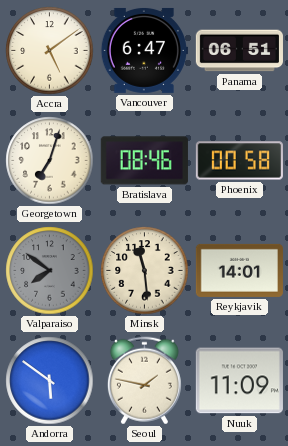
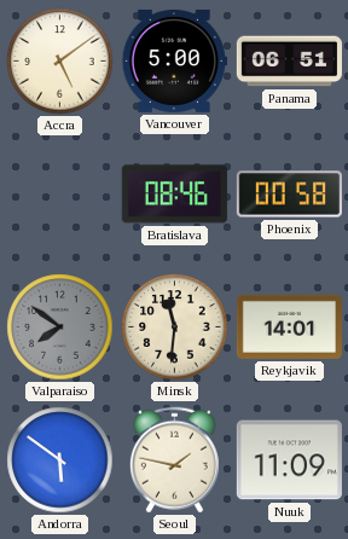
Vancouver: 6:47 -> 5:00
Georgetown: 7:03 -> none
Minsk: 11:29 -> 11:31
